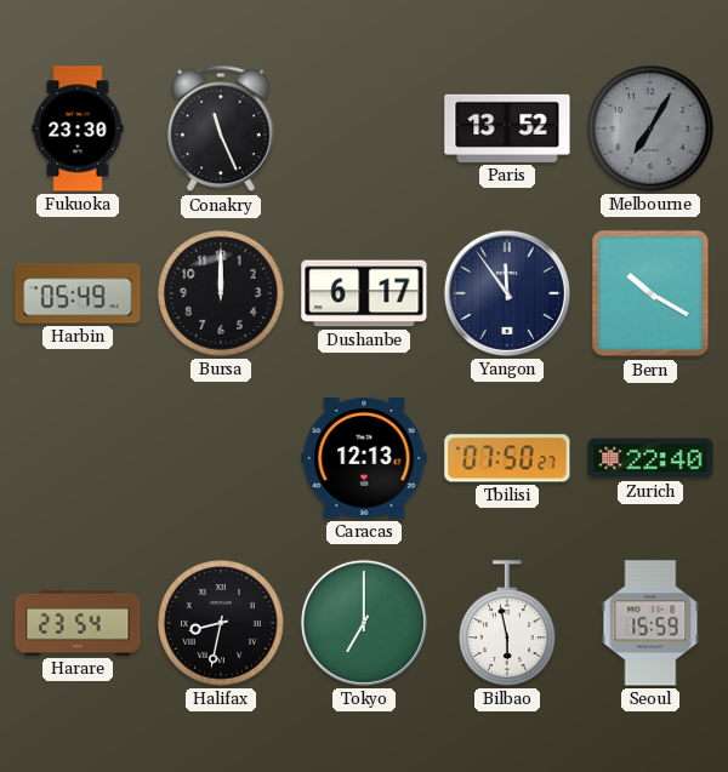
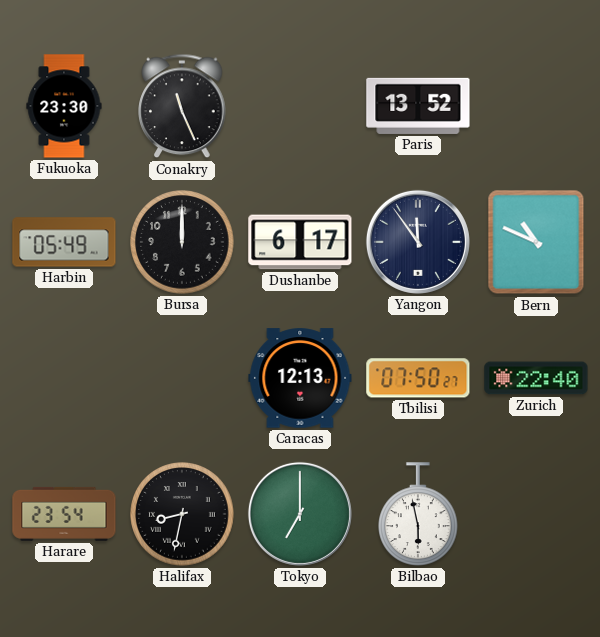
Melbourne: 7:05 -> none
Bern: 10:20 -> 10:49
Seoul: 15:59 -> none
